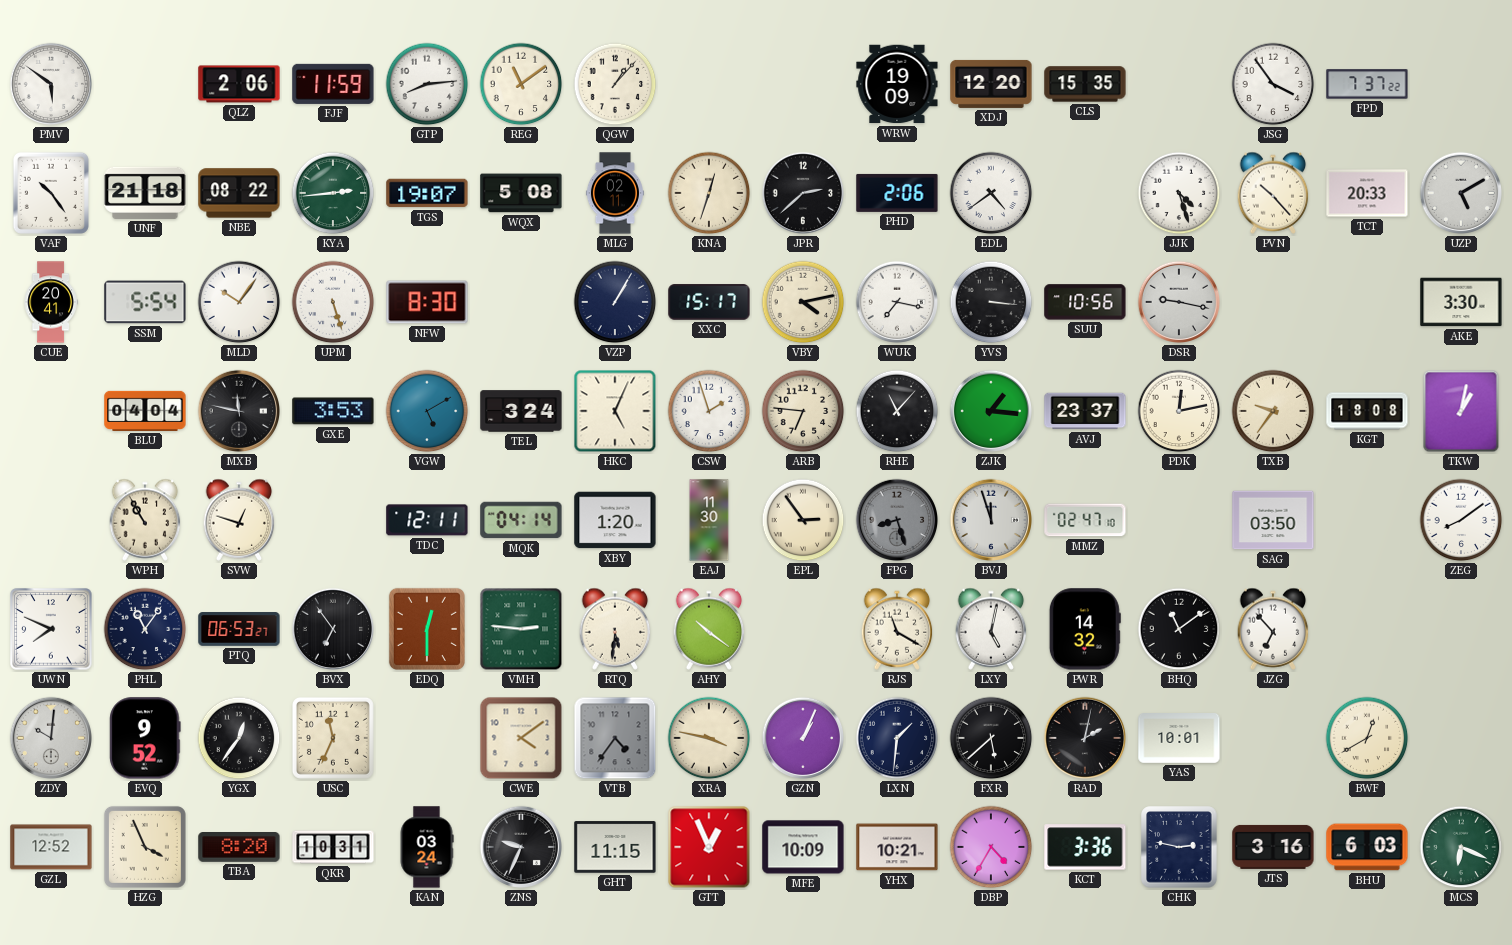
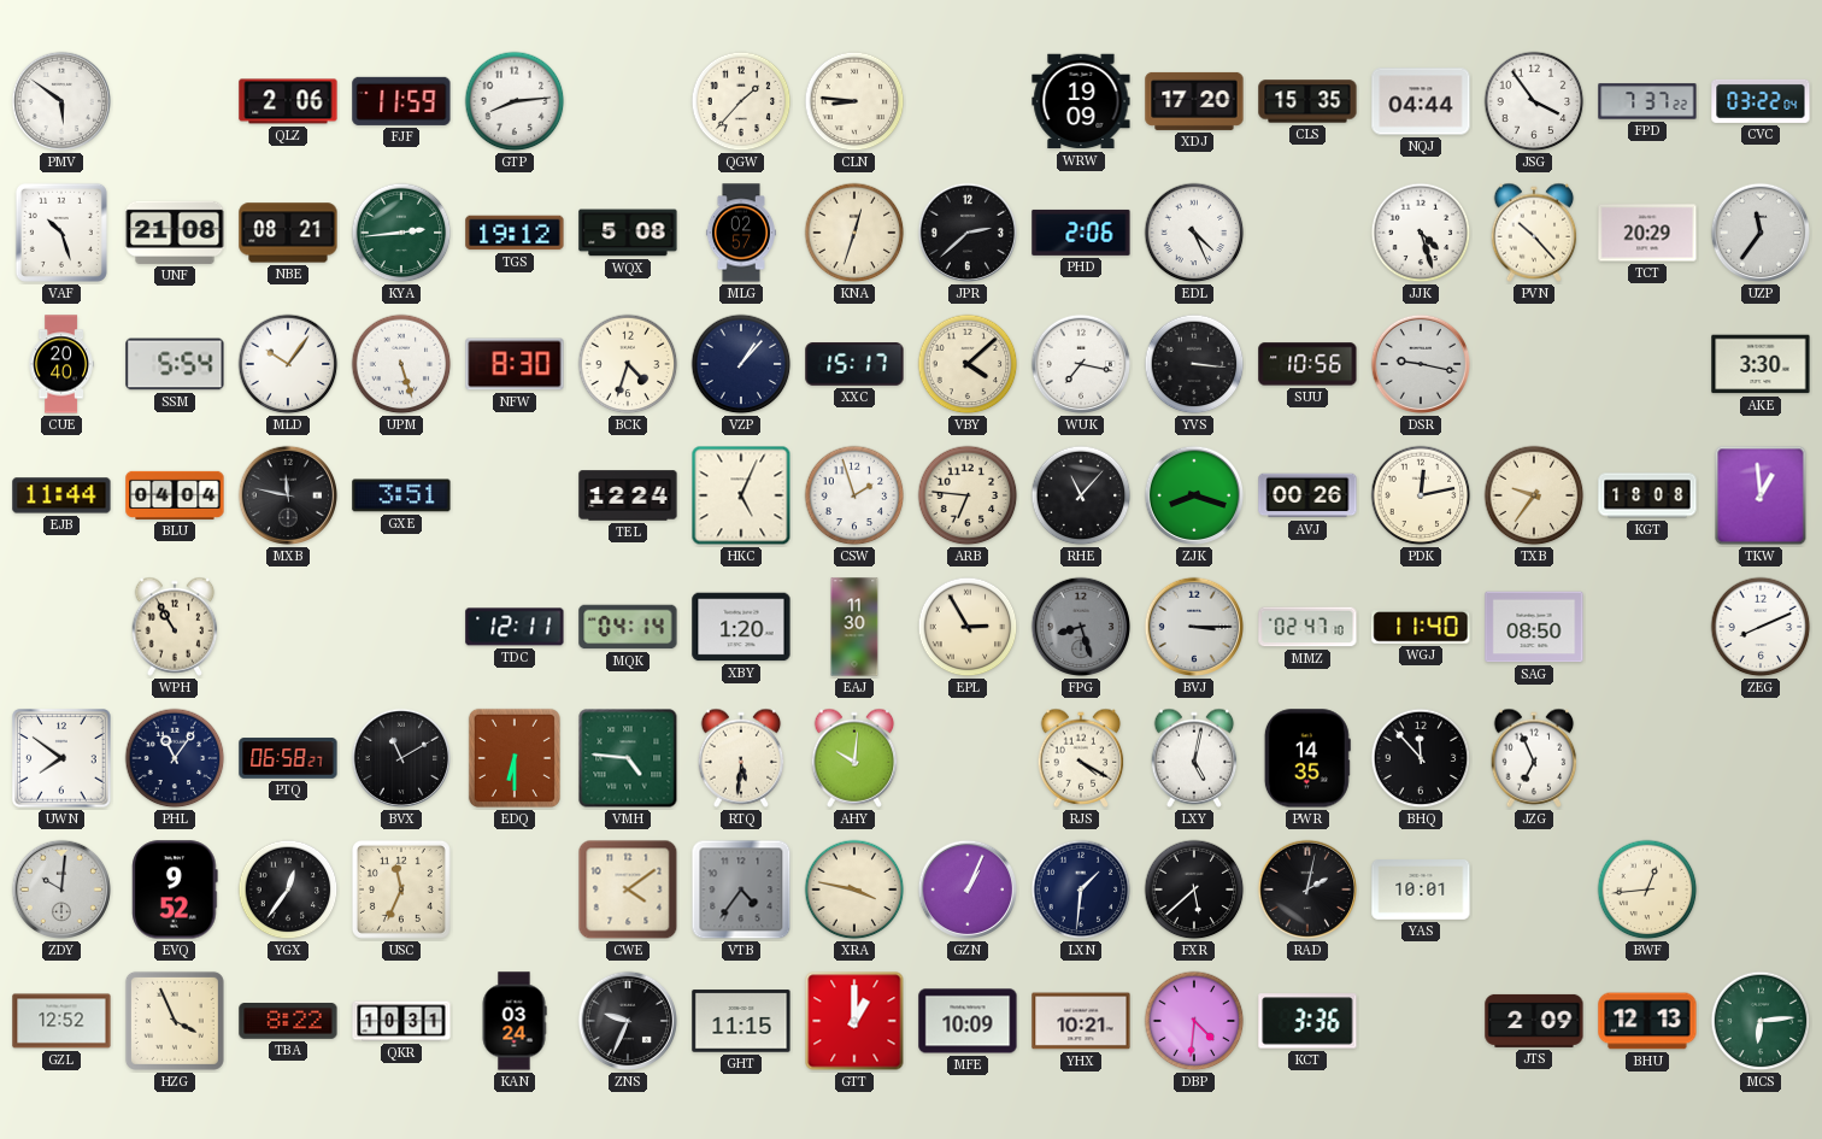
REG: 11:09 -> none
QGW: 1:07 -> 1:37
CLN: none -> 8:46
XDJ: 12:20 -> 17:20
NQJ: none -> 04:44
CVC: none -> 03:22
VAF: 10:24 -> 10:27
UNF: 21:18 -> 21:08
NBE: 08:22 -> 08:21
TGS: 19:07 -> 19:12
MLG: 02:11 -> 02:57
EDL: 4:39 -> 4:26
TCT: 20:33 -> 20:29
UZP: 5:10 -> 11:36
CUE: 20:41 -> 20:40
BCK: none -> 4:33
VZP: 1:05 -> 1:07
VBY: 4:13 -> 4:08
EJB: none -> 11:44
GXE: 3:53 -> 3:51
VGW: 5:10 -> none
TEL: 3:24 -> 12:24
ZJK: 1:16 -> 8:18
AVJ: 23:37 -> 00:26
TKW: 1:02 -> 12:59
SVW: 12:48 -> none
EPL: 2:54 -> 2:55
BVJ: 11:57 -> 3:15
WGJ: none -> 11:40
SAG: 03:50 -> 08:50
ZEG: 8:09 -> 8:11
UWN: 7:49 -> 7:51
PTQ: 06:53 -> 06:58
BVX: 6:54 -> 11:10
EDQ: 12:30 -> 6:30
VMH: 2:46 -> 4:46
AHY: 10:21 -> 10:01
RJS: 11:20 -> 4:20
PWR: 14:32 -> 14:35
BHQ: 11:09 -> 11:53
JZG: 6:53 -> 6:56
BWF: 12:40 -> 12:44
TBA: 8:20 -> 8:22
GTT: 12:56 -> 1:00
DBP: 4:35 -> 4:31
CHK: 2:47 -> none
JTS: 3:16 -> 2:09
BHU: 6:03 -> 12:13
MCS: 6:19 -> 6:14
